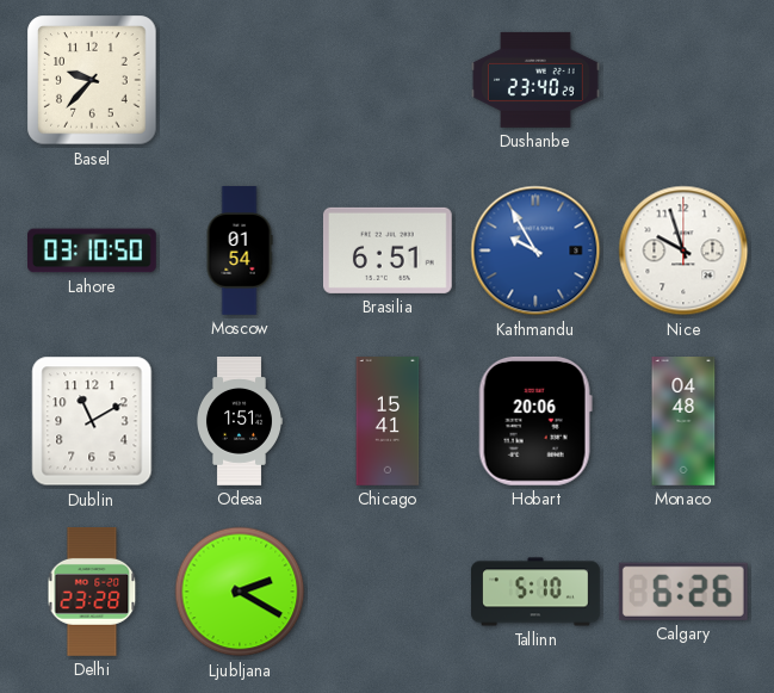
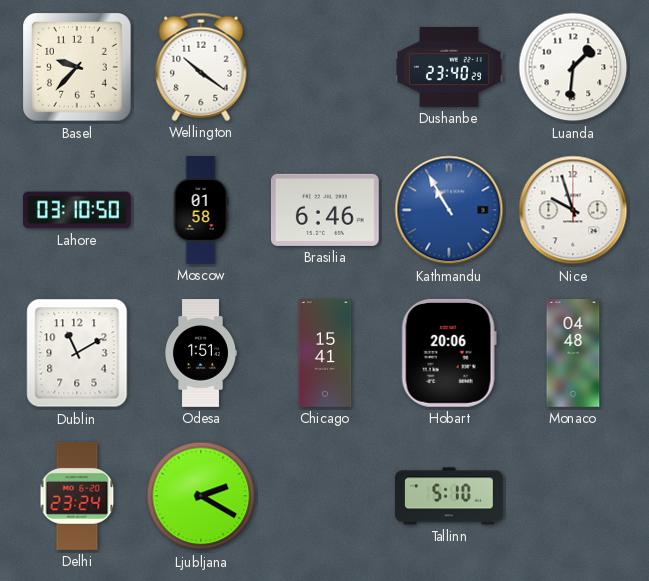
Wellington: none -> 10:21
Luanda: none -> 1:31
Moscow: 01:54 -> 01:58
Brasilia: 6:51 -> 6:46
Kathmandu: 9:55 -> 10:55
Delhi: 23:28 -> 23:24
Calgary: 6:26 -> none
